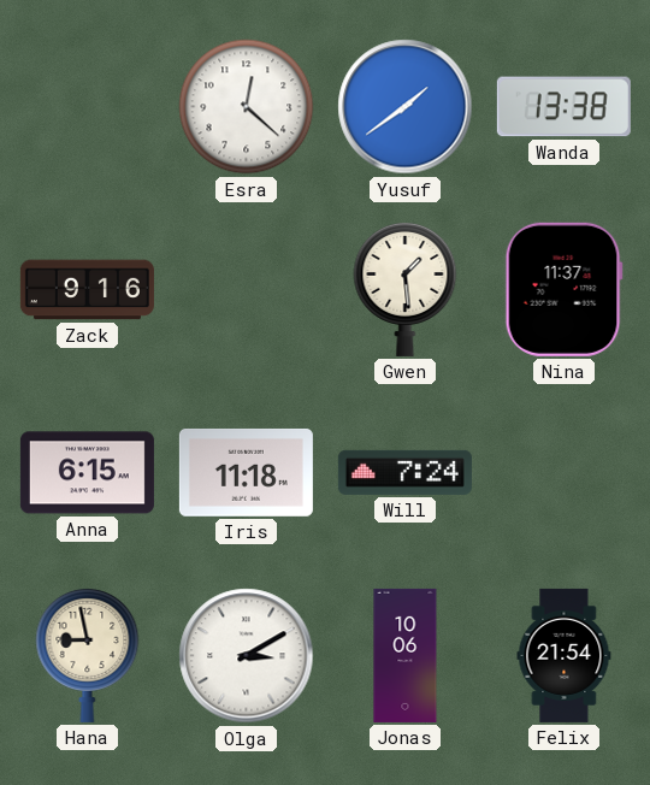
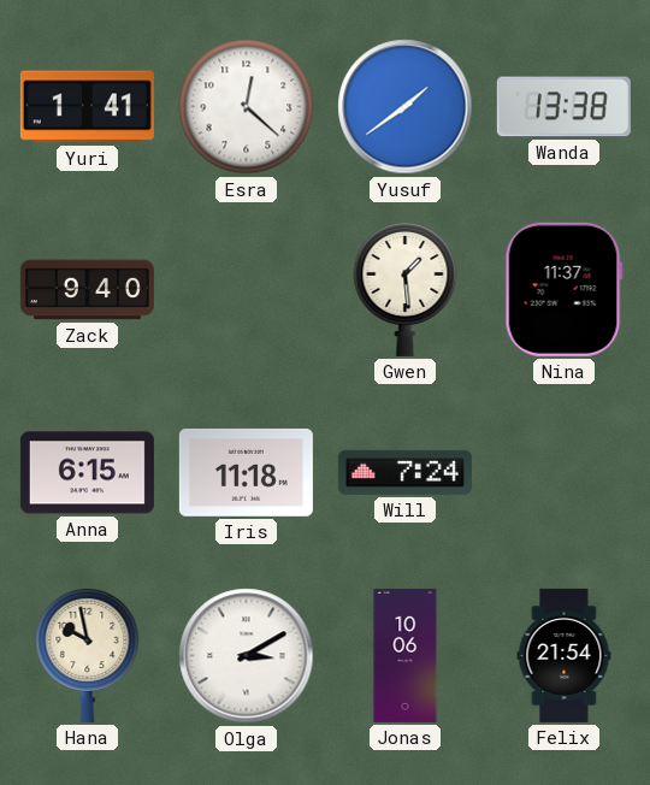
Yuri: none -> 1:41
Zack: 9:16 -> 9:40
Hana: 8:58 -> 9:58
